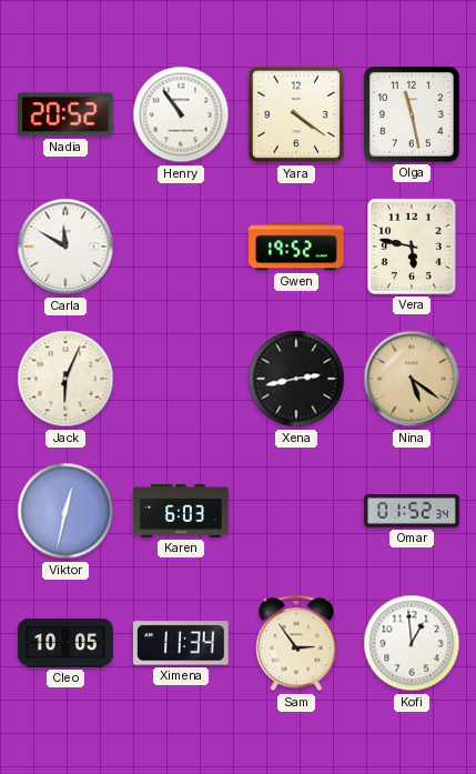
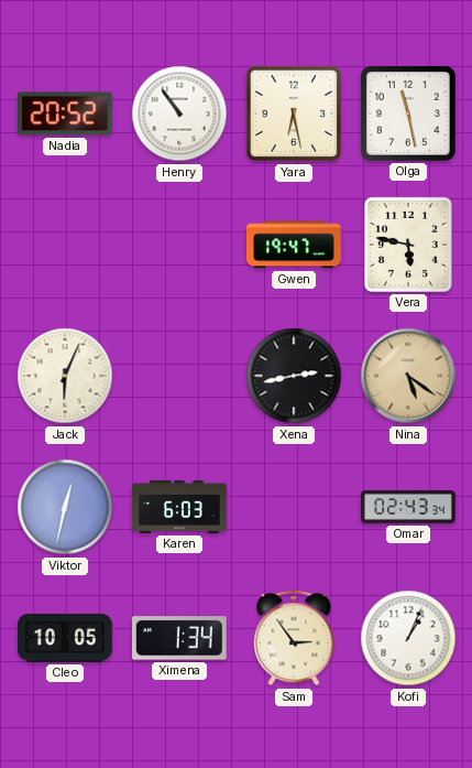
Yara: 4:21 -> 6:28
Carla: 11:50 -> none
Gwen: 19:52 -> 19:47
Omar: 01:52 -> 02:43
Ximena: 11:34 -> 1:34
Kofi: 12:59 -> 1:04
